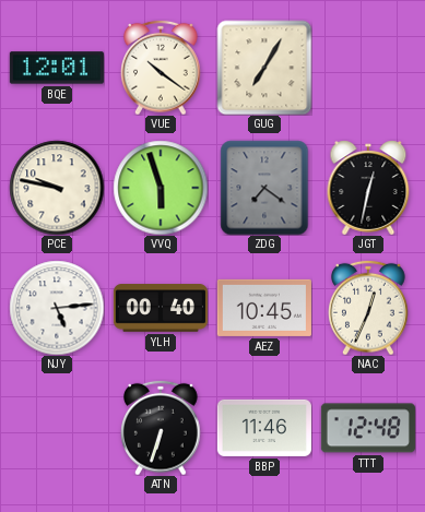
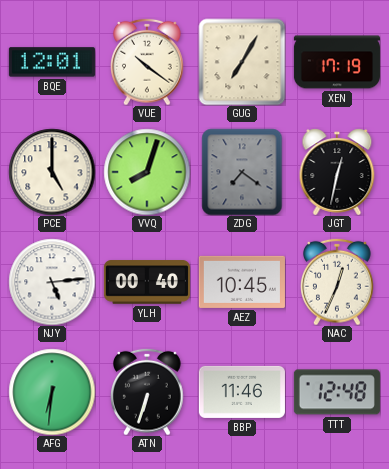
XEN: none -> 17:19
PCE: 9:47 -> 5:00
VVQ: 5:57 -> 8:03
AFG: none -> 6:31
